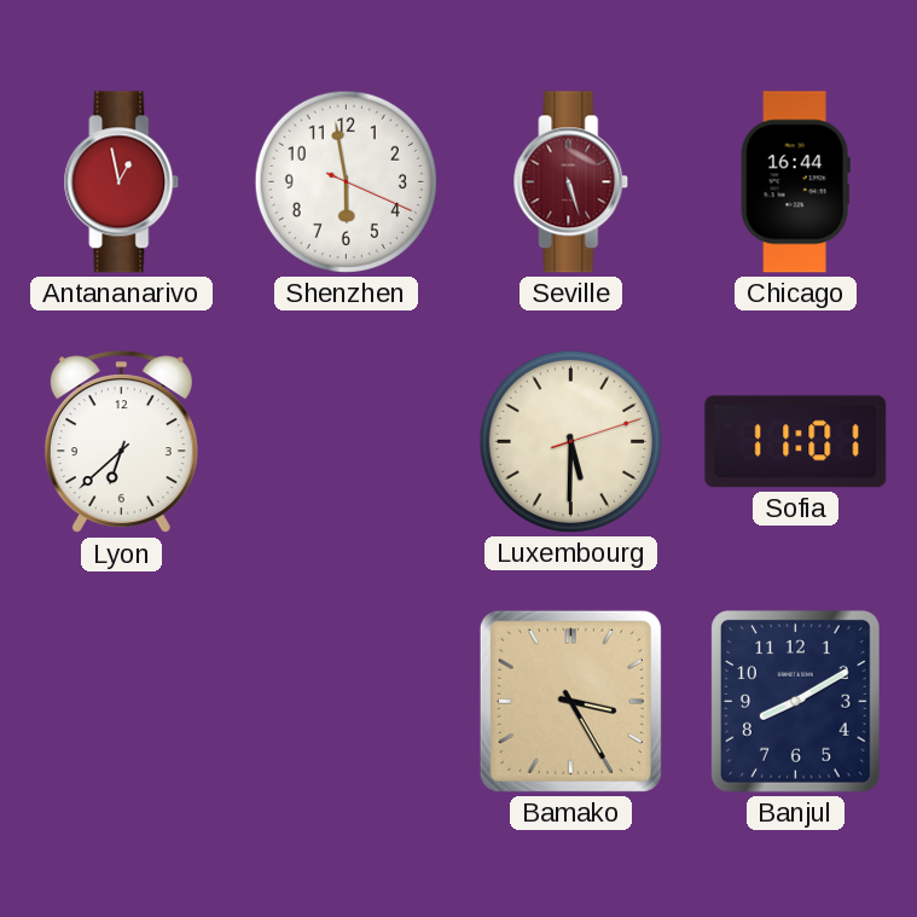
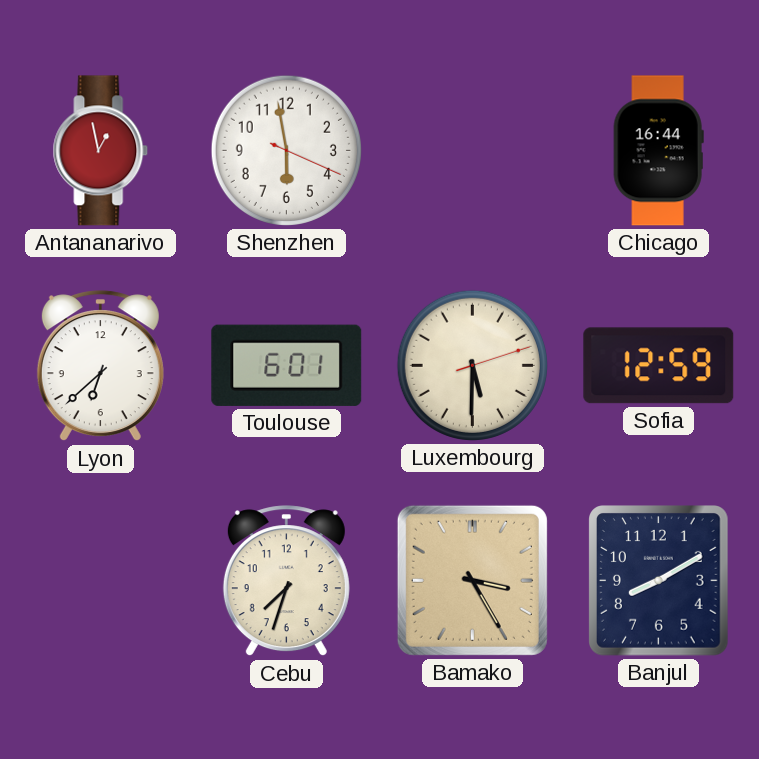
Seville: 5:27 -> none
Toulouse: none -> 6:01
Sofia: 11:01 -> 12:59
Cebu: none -> 7:33
